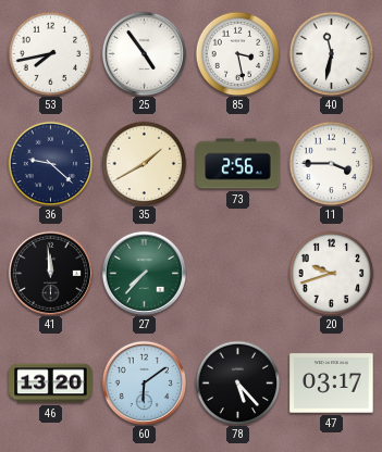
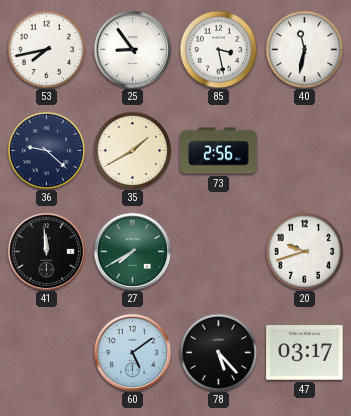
25: 4:54 -> 8:54
11: 3:45 -> none
27: 7:37 -> 7:40
46: 13:20 -> none
60: 6:09 -> 5:09
